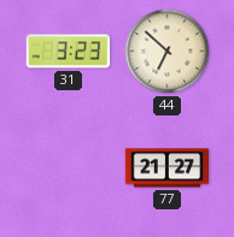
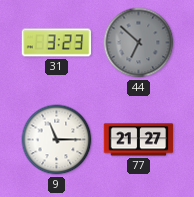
44 dial: cream -> grey
9: none -> 11:15
